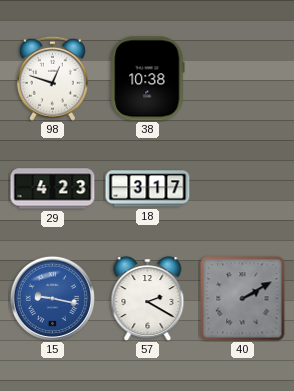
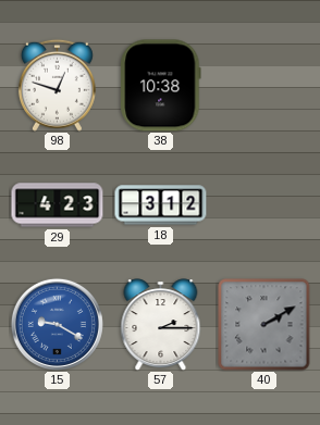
18: 3:17 -> 3:12
15: 9:17 -> 9:20
57: 2:20 -> 2:15
